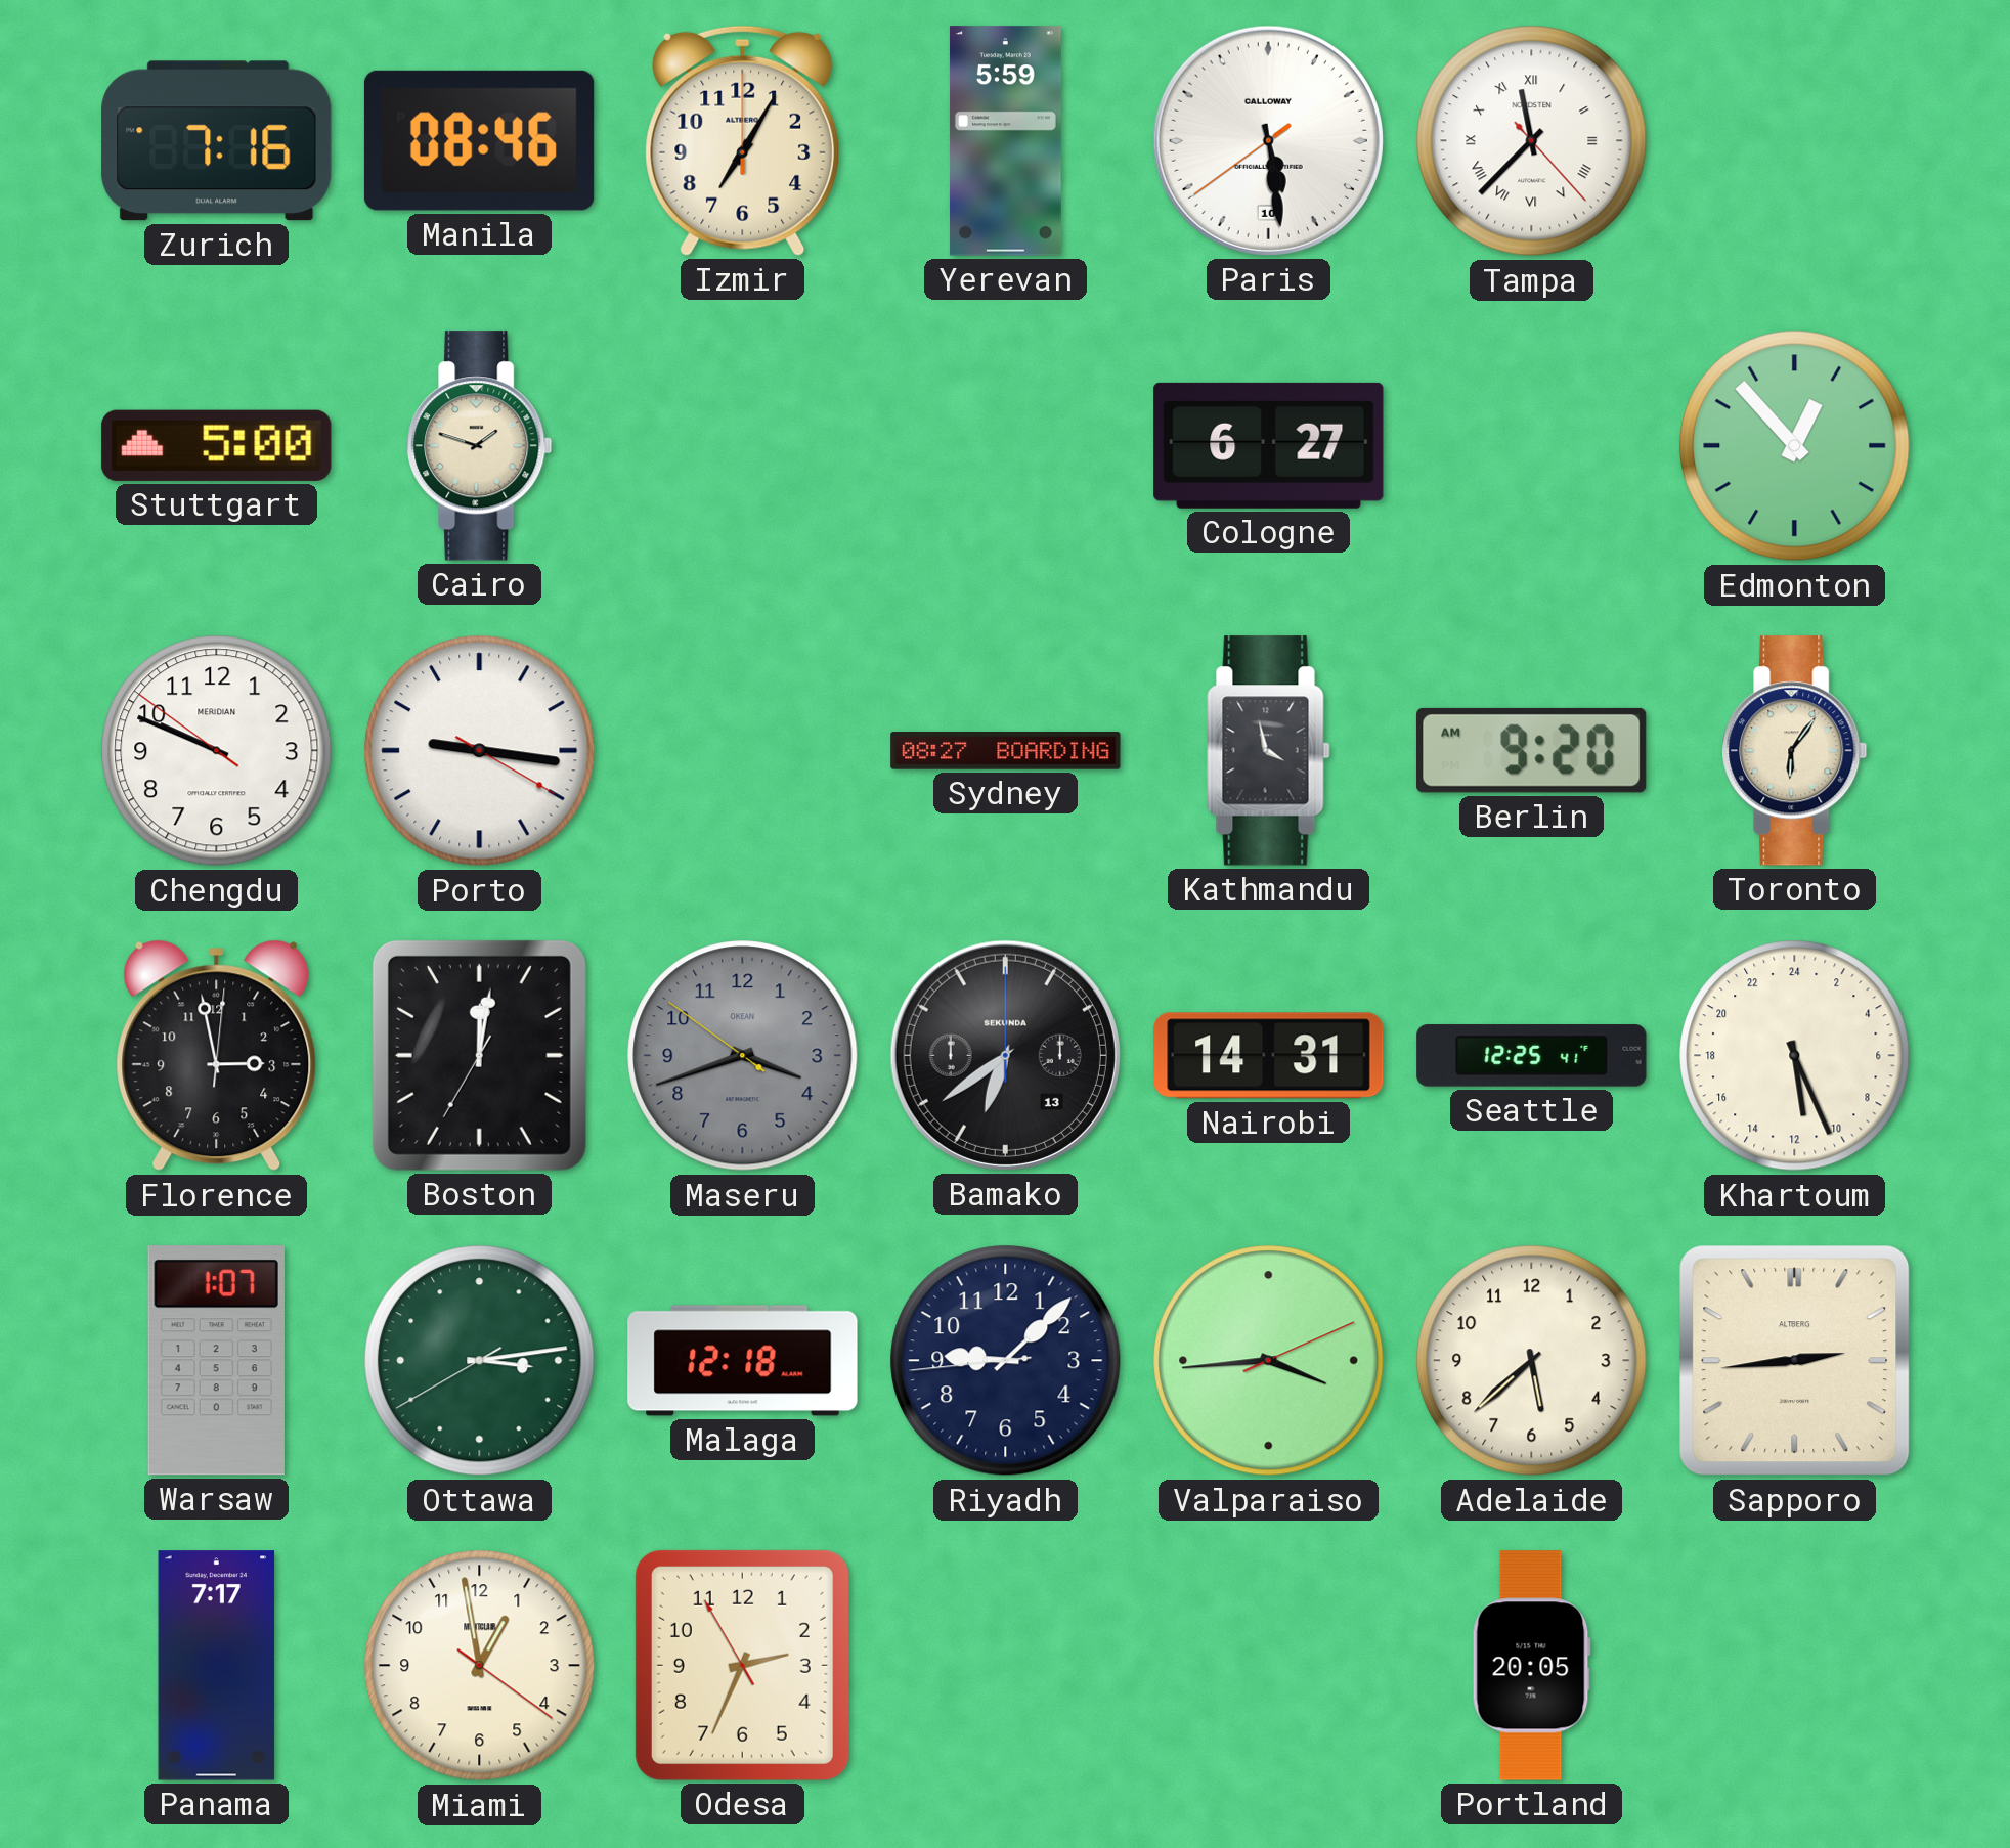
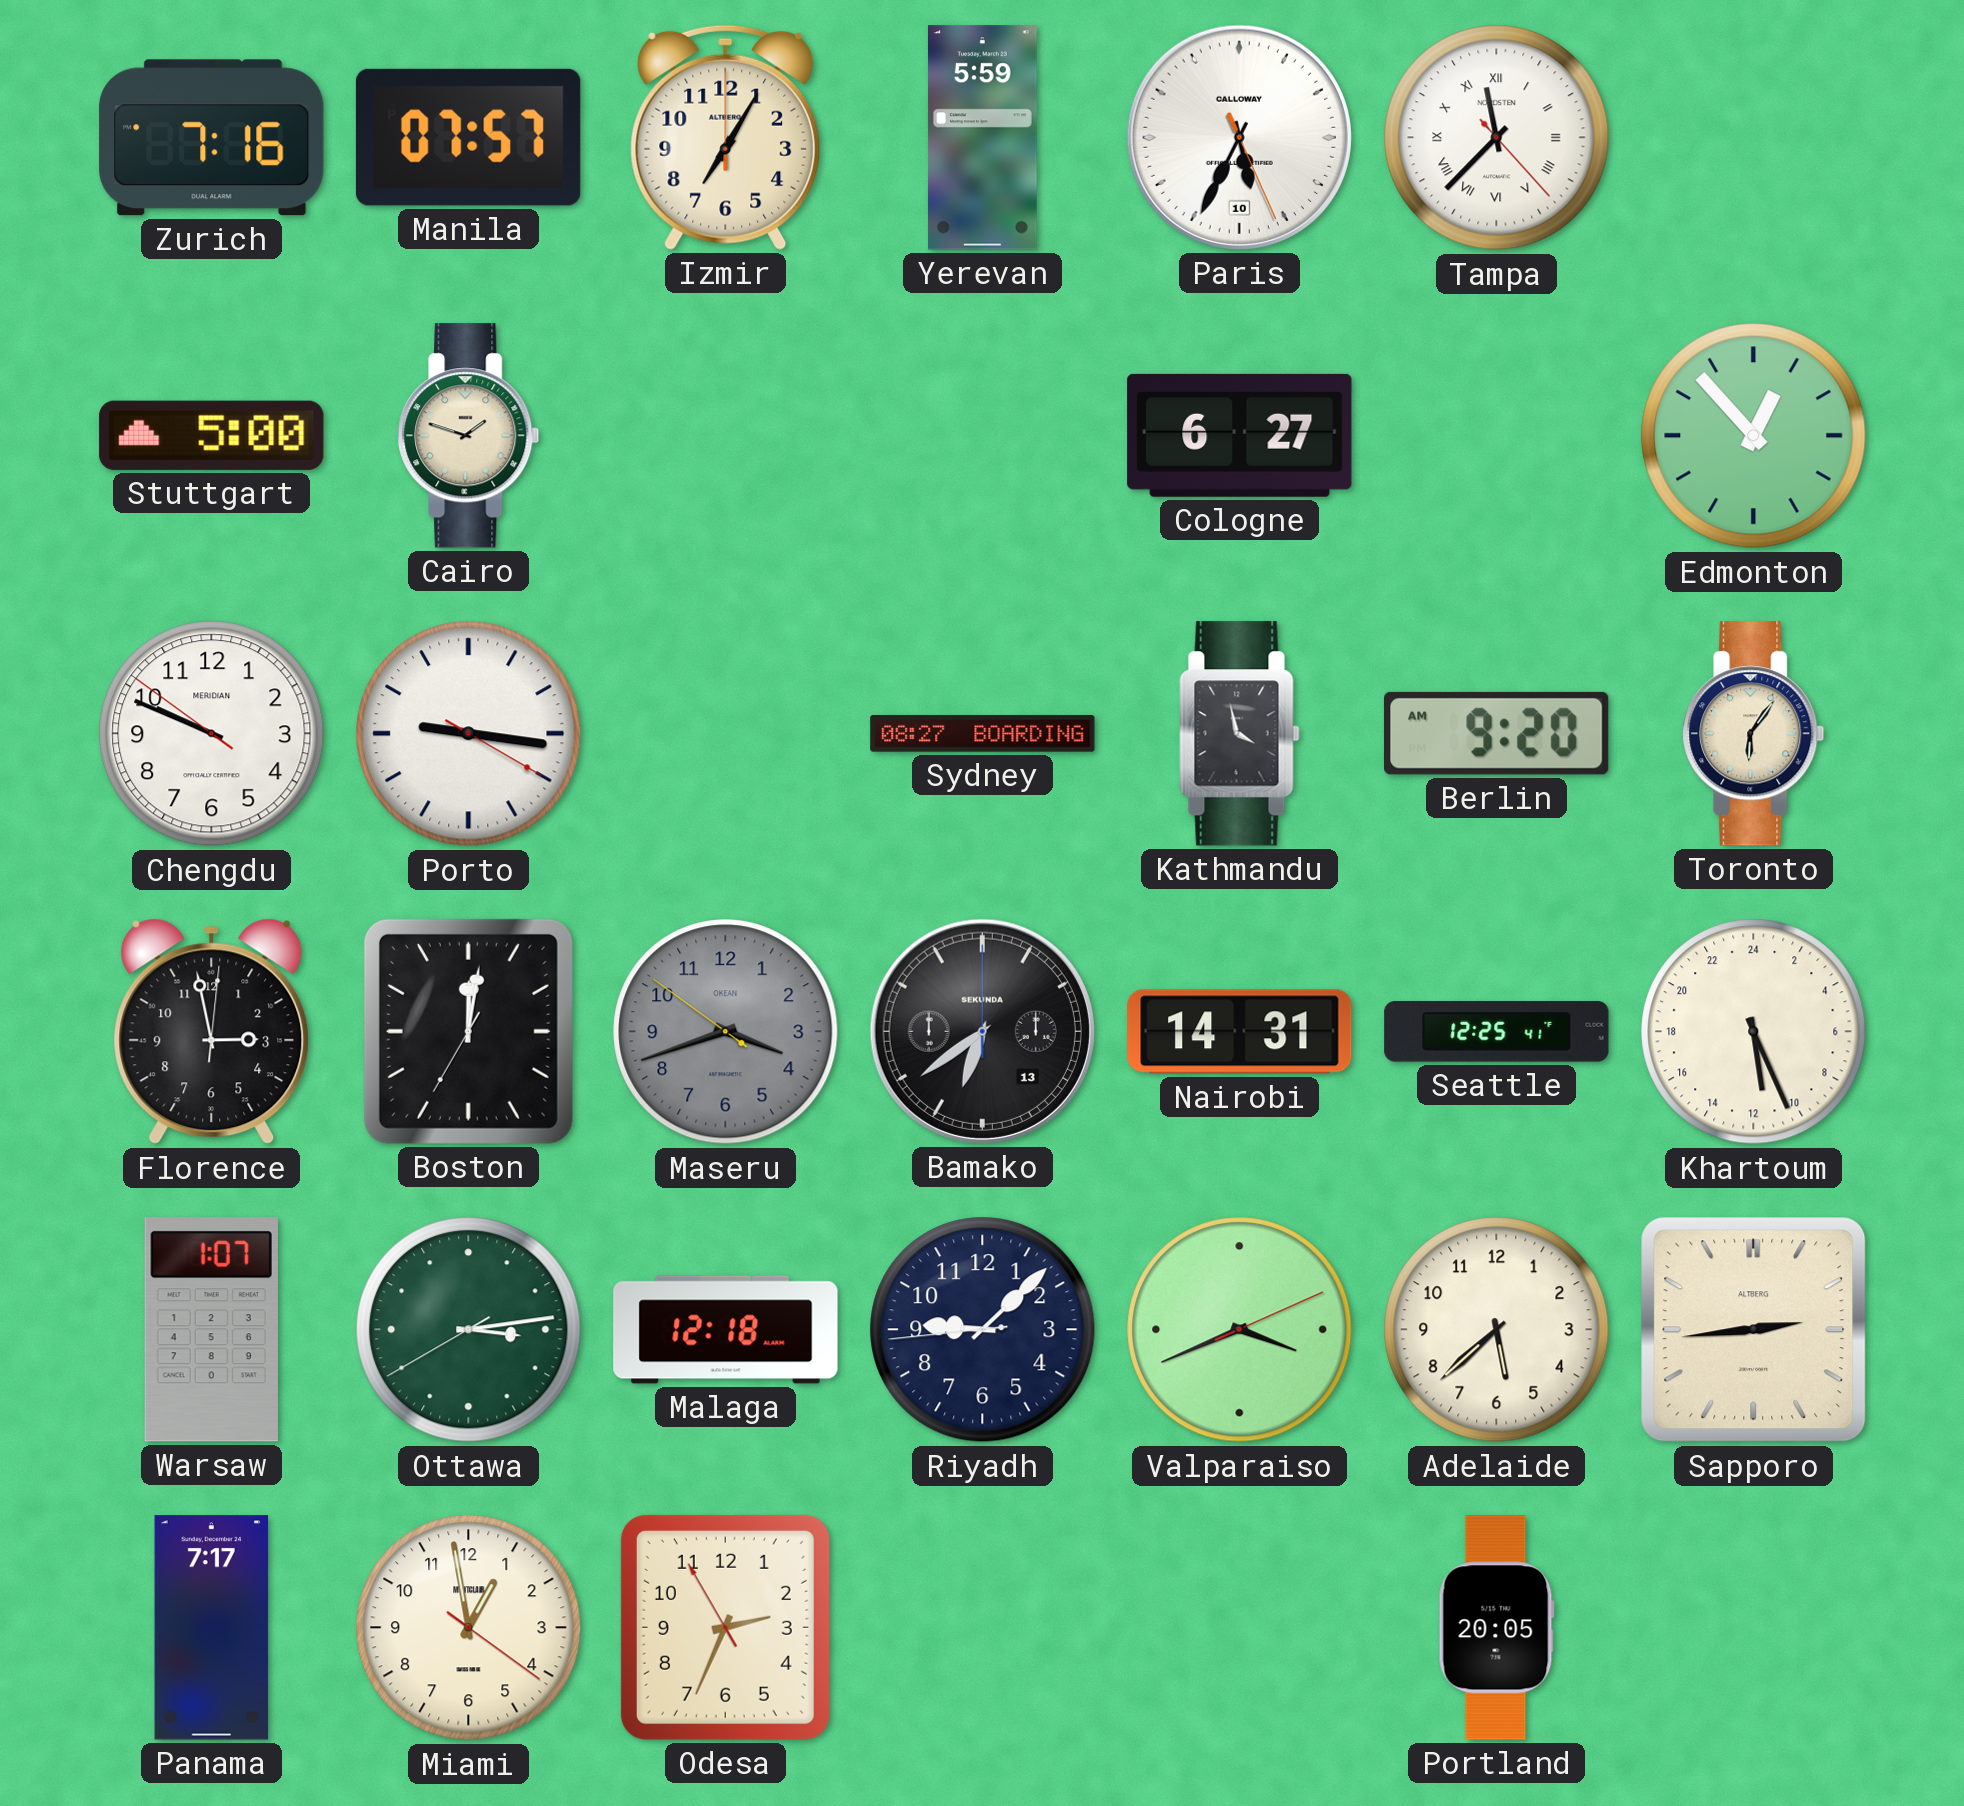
Manila: 08:46 -> 07:57
Paris: 5:28 -> 5:34
Valparaiso: 3:44 -> 3:41
